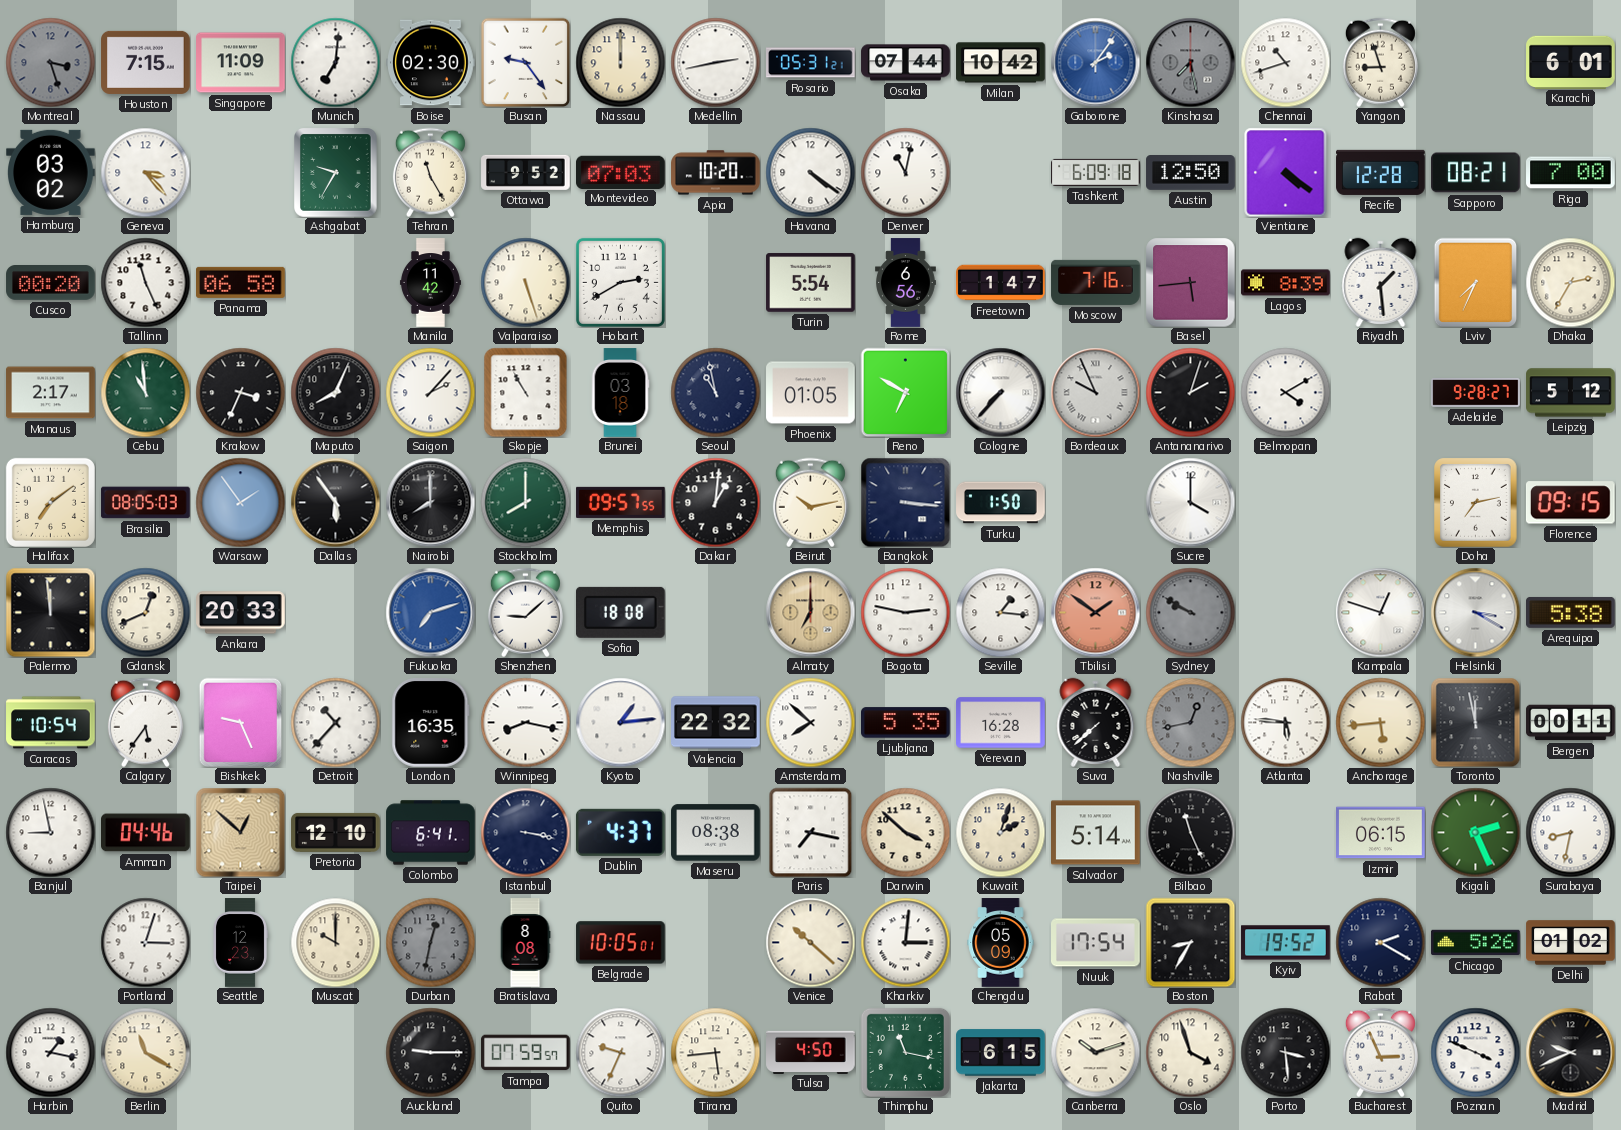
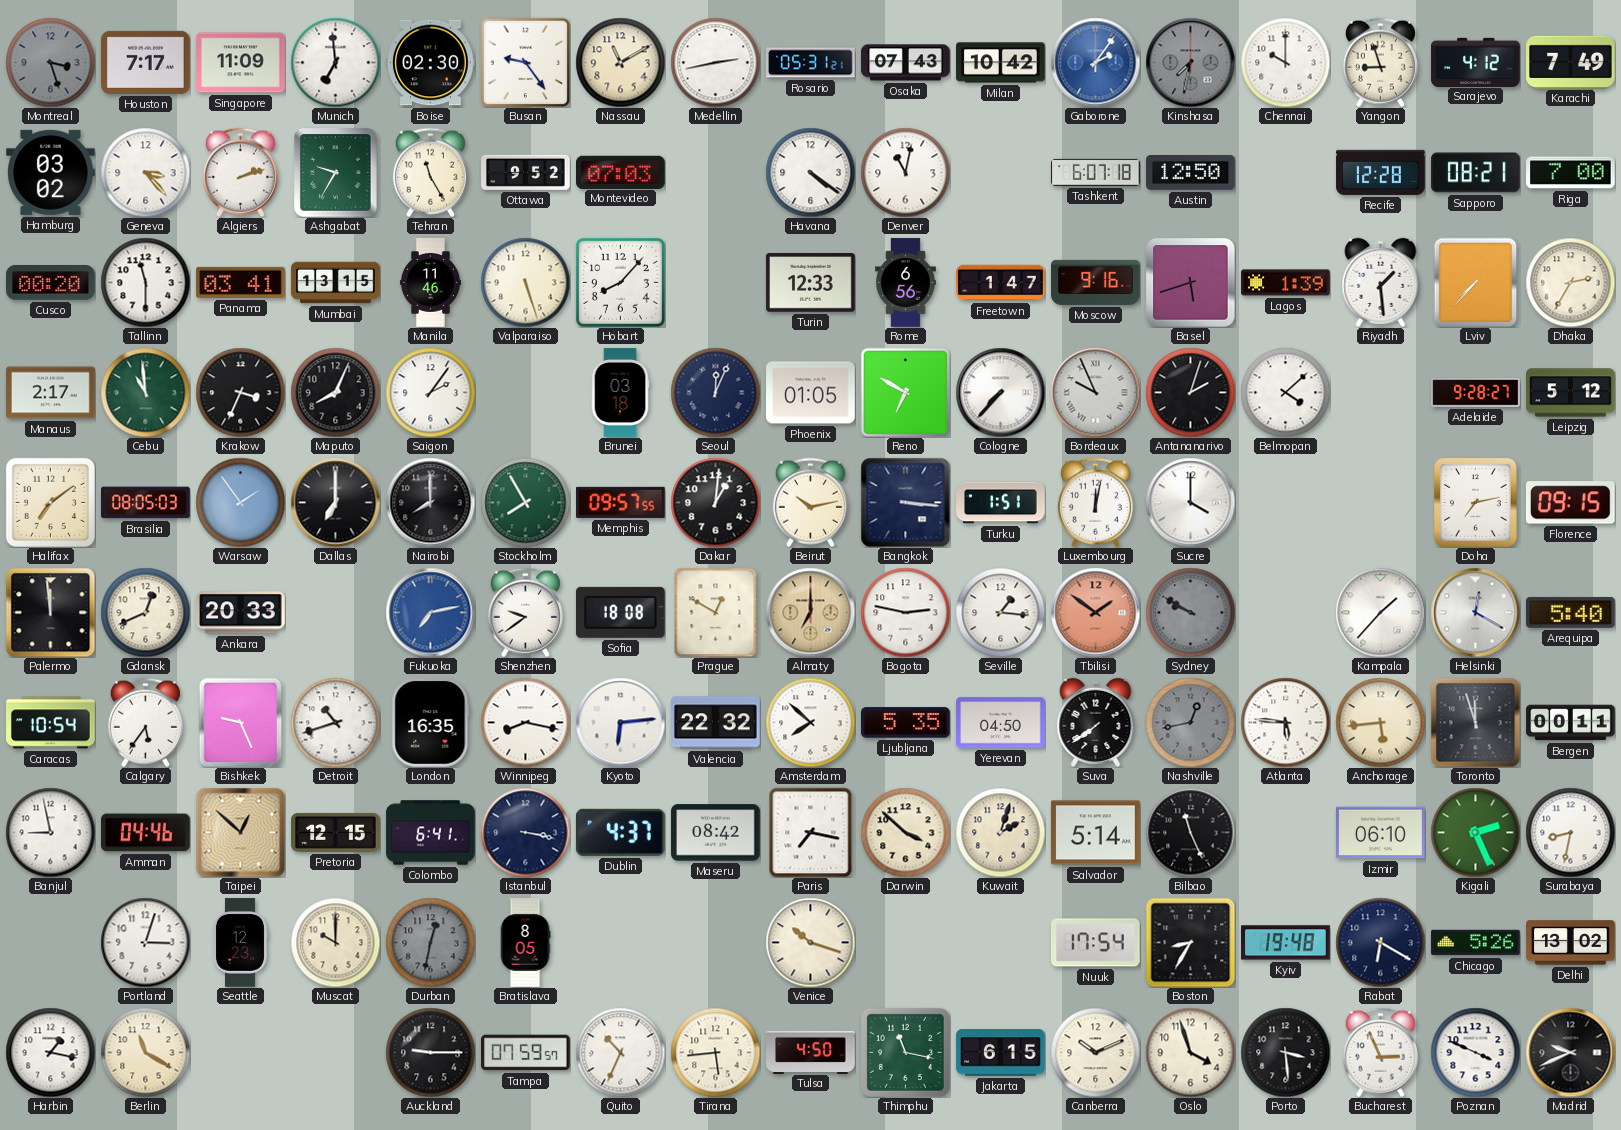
Houston: 7:15 -> 7:17
Munich: 7:01 -> 6:59
Nassau: 12:00 -> 11:10
Osaka: 07:44 -> 07:43
Kinshasa: 7:28 -> 7:32
Chennai: 10:42 -> 10:00
Sarajevo: none -> 4:12
Karachi: 6:01 -> 7:49
Algiers: none -> 2:12
Apia: 10:20 -> none
Tashkent: 6:09 -> 6:07
Vientiane: 4:21 -> none
Tallinn: 11:26 -> 11:30
Panama: 06:58 -> 03:41
Mumbai: none -> 13:15
Manila: 11:42 -> 11:46
Hobart: 2:40 -> 8:07
Turin: 5:54 -> 12:33
Moscow: 7:16 -> 9:16
Basel: 5:44 -> 5:42
Lagos: 8:39 -> 1:39
Lviv: 7:34 -> 7:37
Saigon: 2:07 -> 2:06
Skopje: 10:55 -> none
Seoul: 10:58 -> 12:04
Belmopan: 4:10 -> 4:08
Dallas: 5:54 -> 7:00
Stockholm: 8:00 -> 7:55
Turku: 1:50 -> 1:51
Luxembourg: none -> 12:02
Fukuoka: 7:12 -> 7:13
Shenzhen: 9:08 -> 9:39
Prague: none -> 12:50
Kampala: 12:48 -> 1:37
Helsinki: 3:20 -> 12:20
Arequipa: 5:38 -> 5:40
Detroit: 10:37 -> 10:42
Kyoto: 1:14 -> 6:14
Yerevan: 16:28 -> 04:50
Suva: 7:38 -> 7:39
Toronto: 11:58 -> 11:57
Pretoria: 12:10 -> 12:15
Maseru: 08:38 -> 08:42
Izmir: 06:15 -> 06:10
Bratislava: 8:08 -> 8:05
Belgrade: 10:05 -> none
Venice: 10:22 -> 10:18
Kharkiv: 3:01 -> none
Chengdu: 05:09 -> none
Kyiv: 19:52 -> 19:48
Rabat: 2:20 -> 6:20
Delhi: 01:02 -> 13:02
Quito: 9:34 -> 10:34
Canberra: 10:12 -> 10:11
